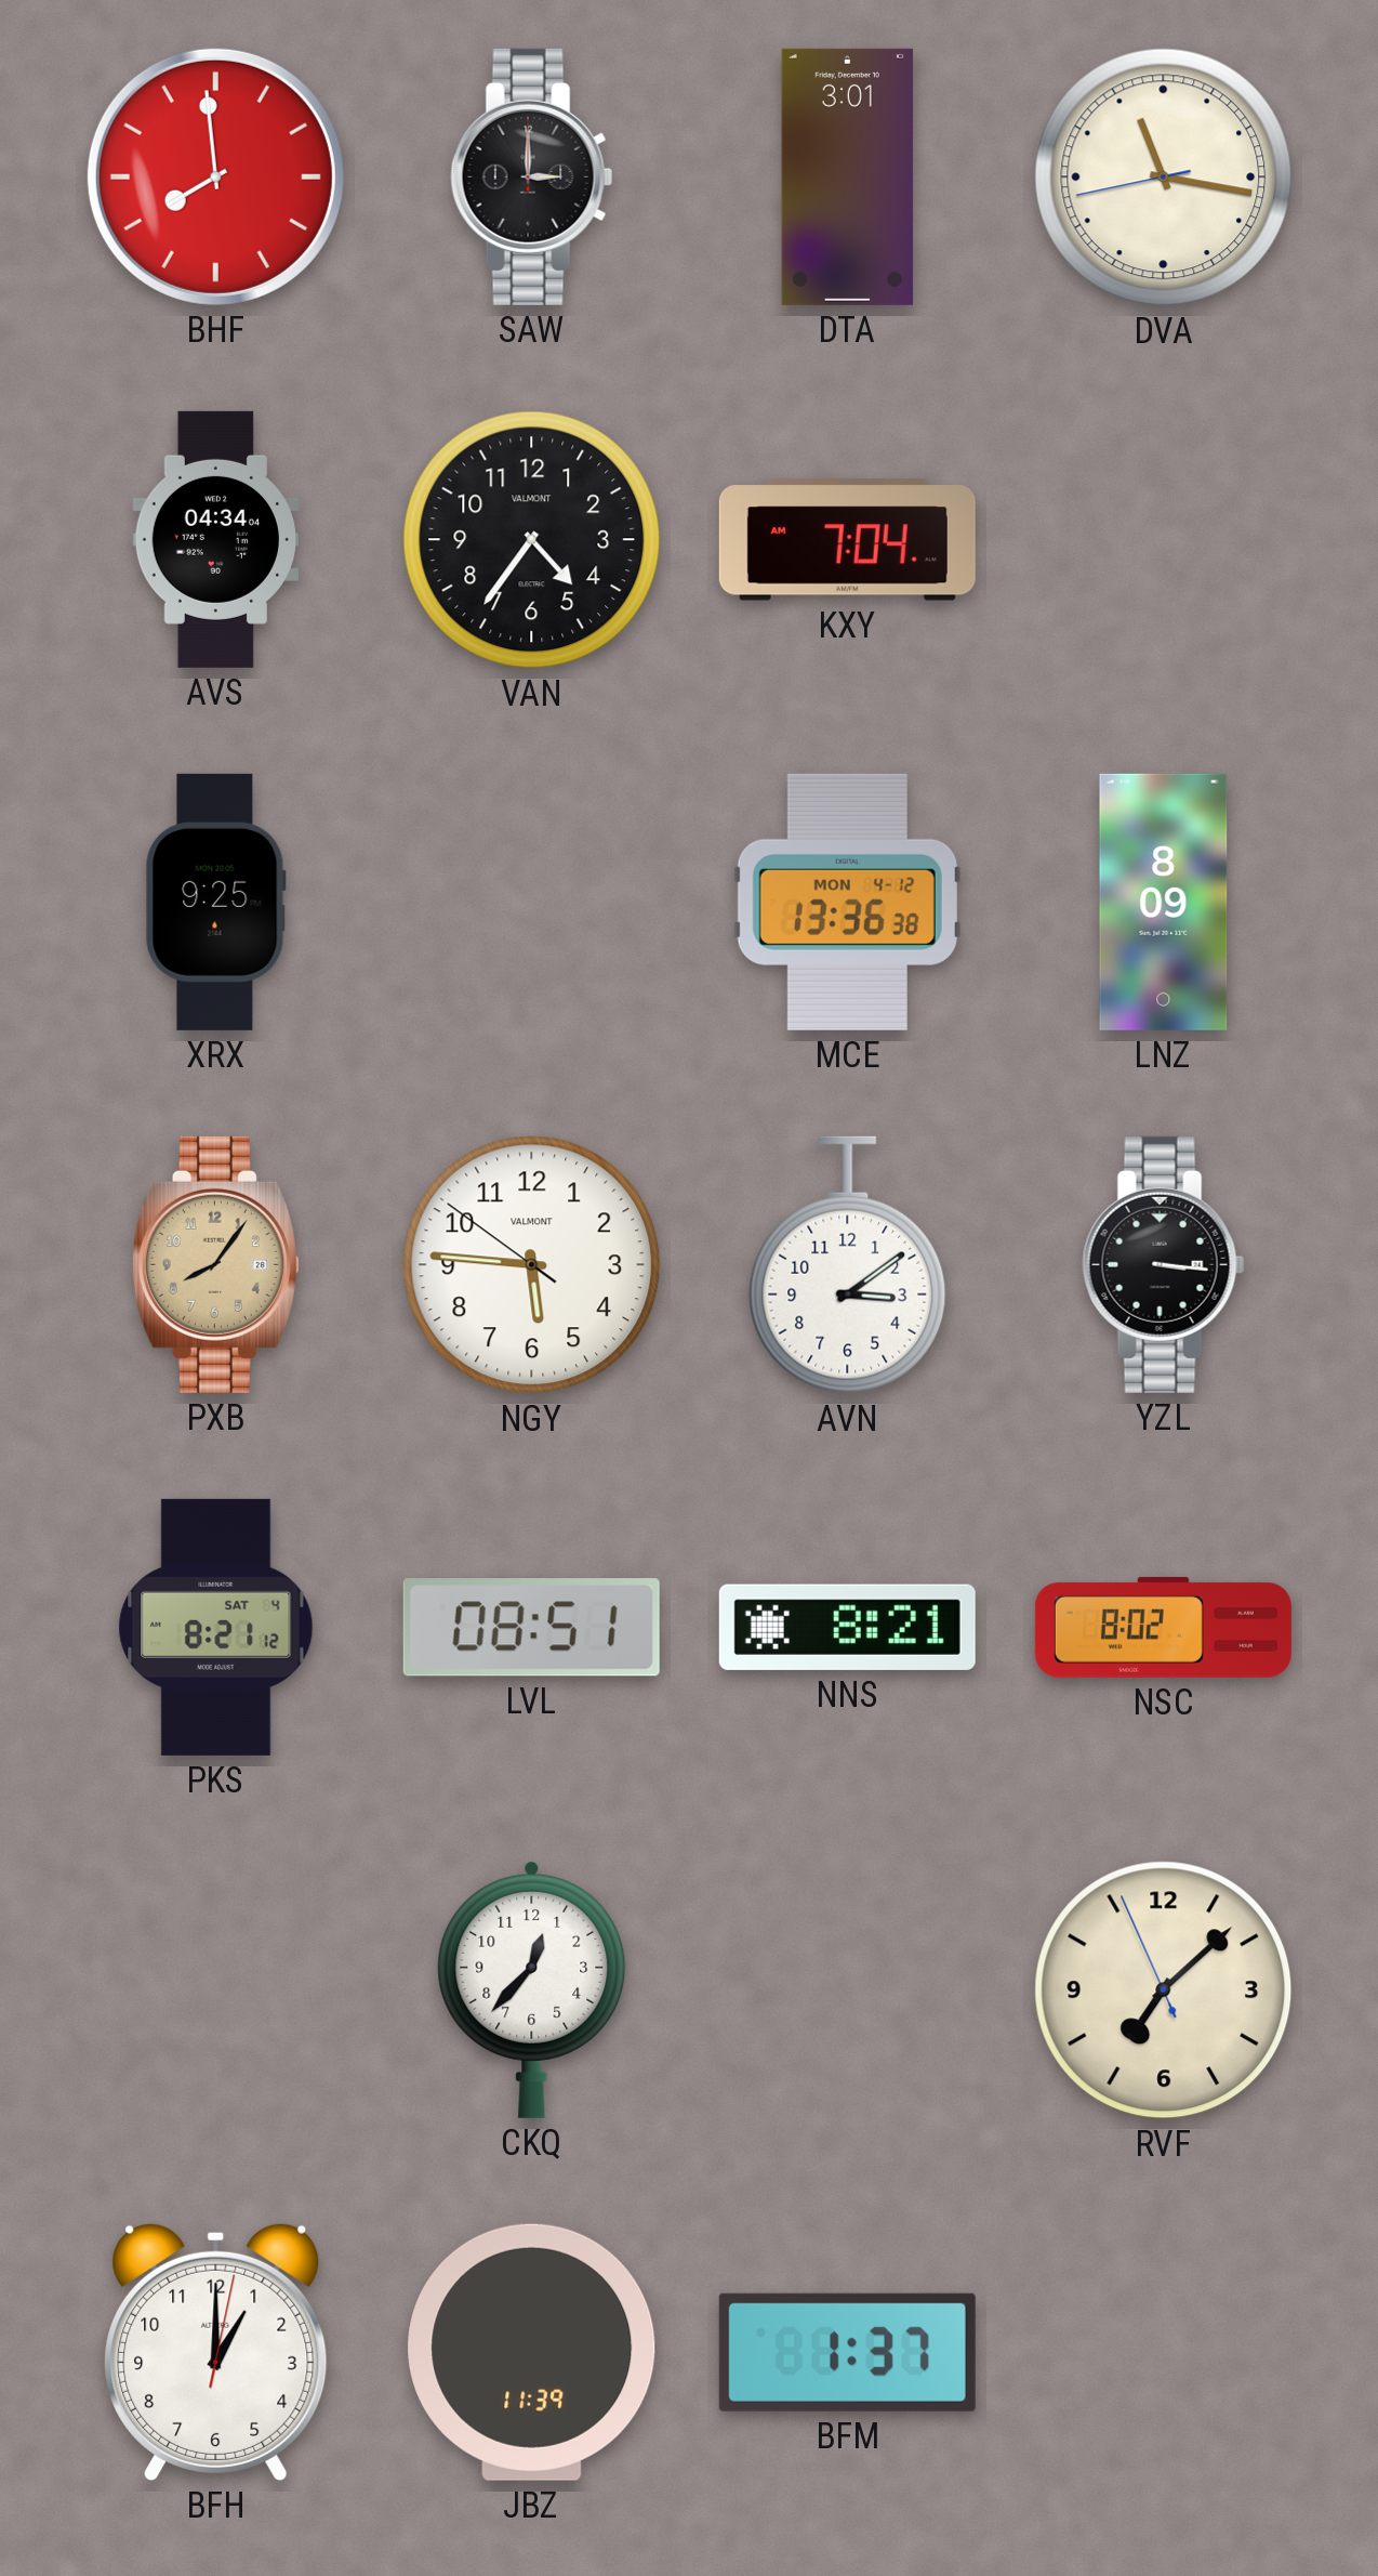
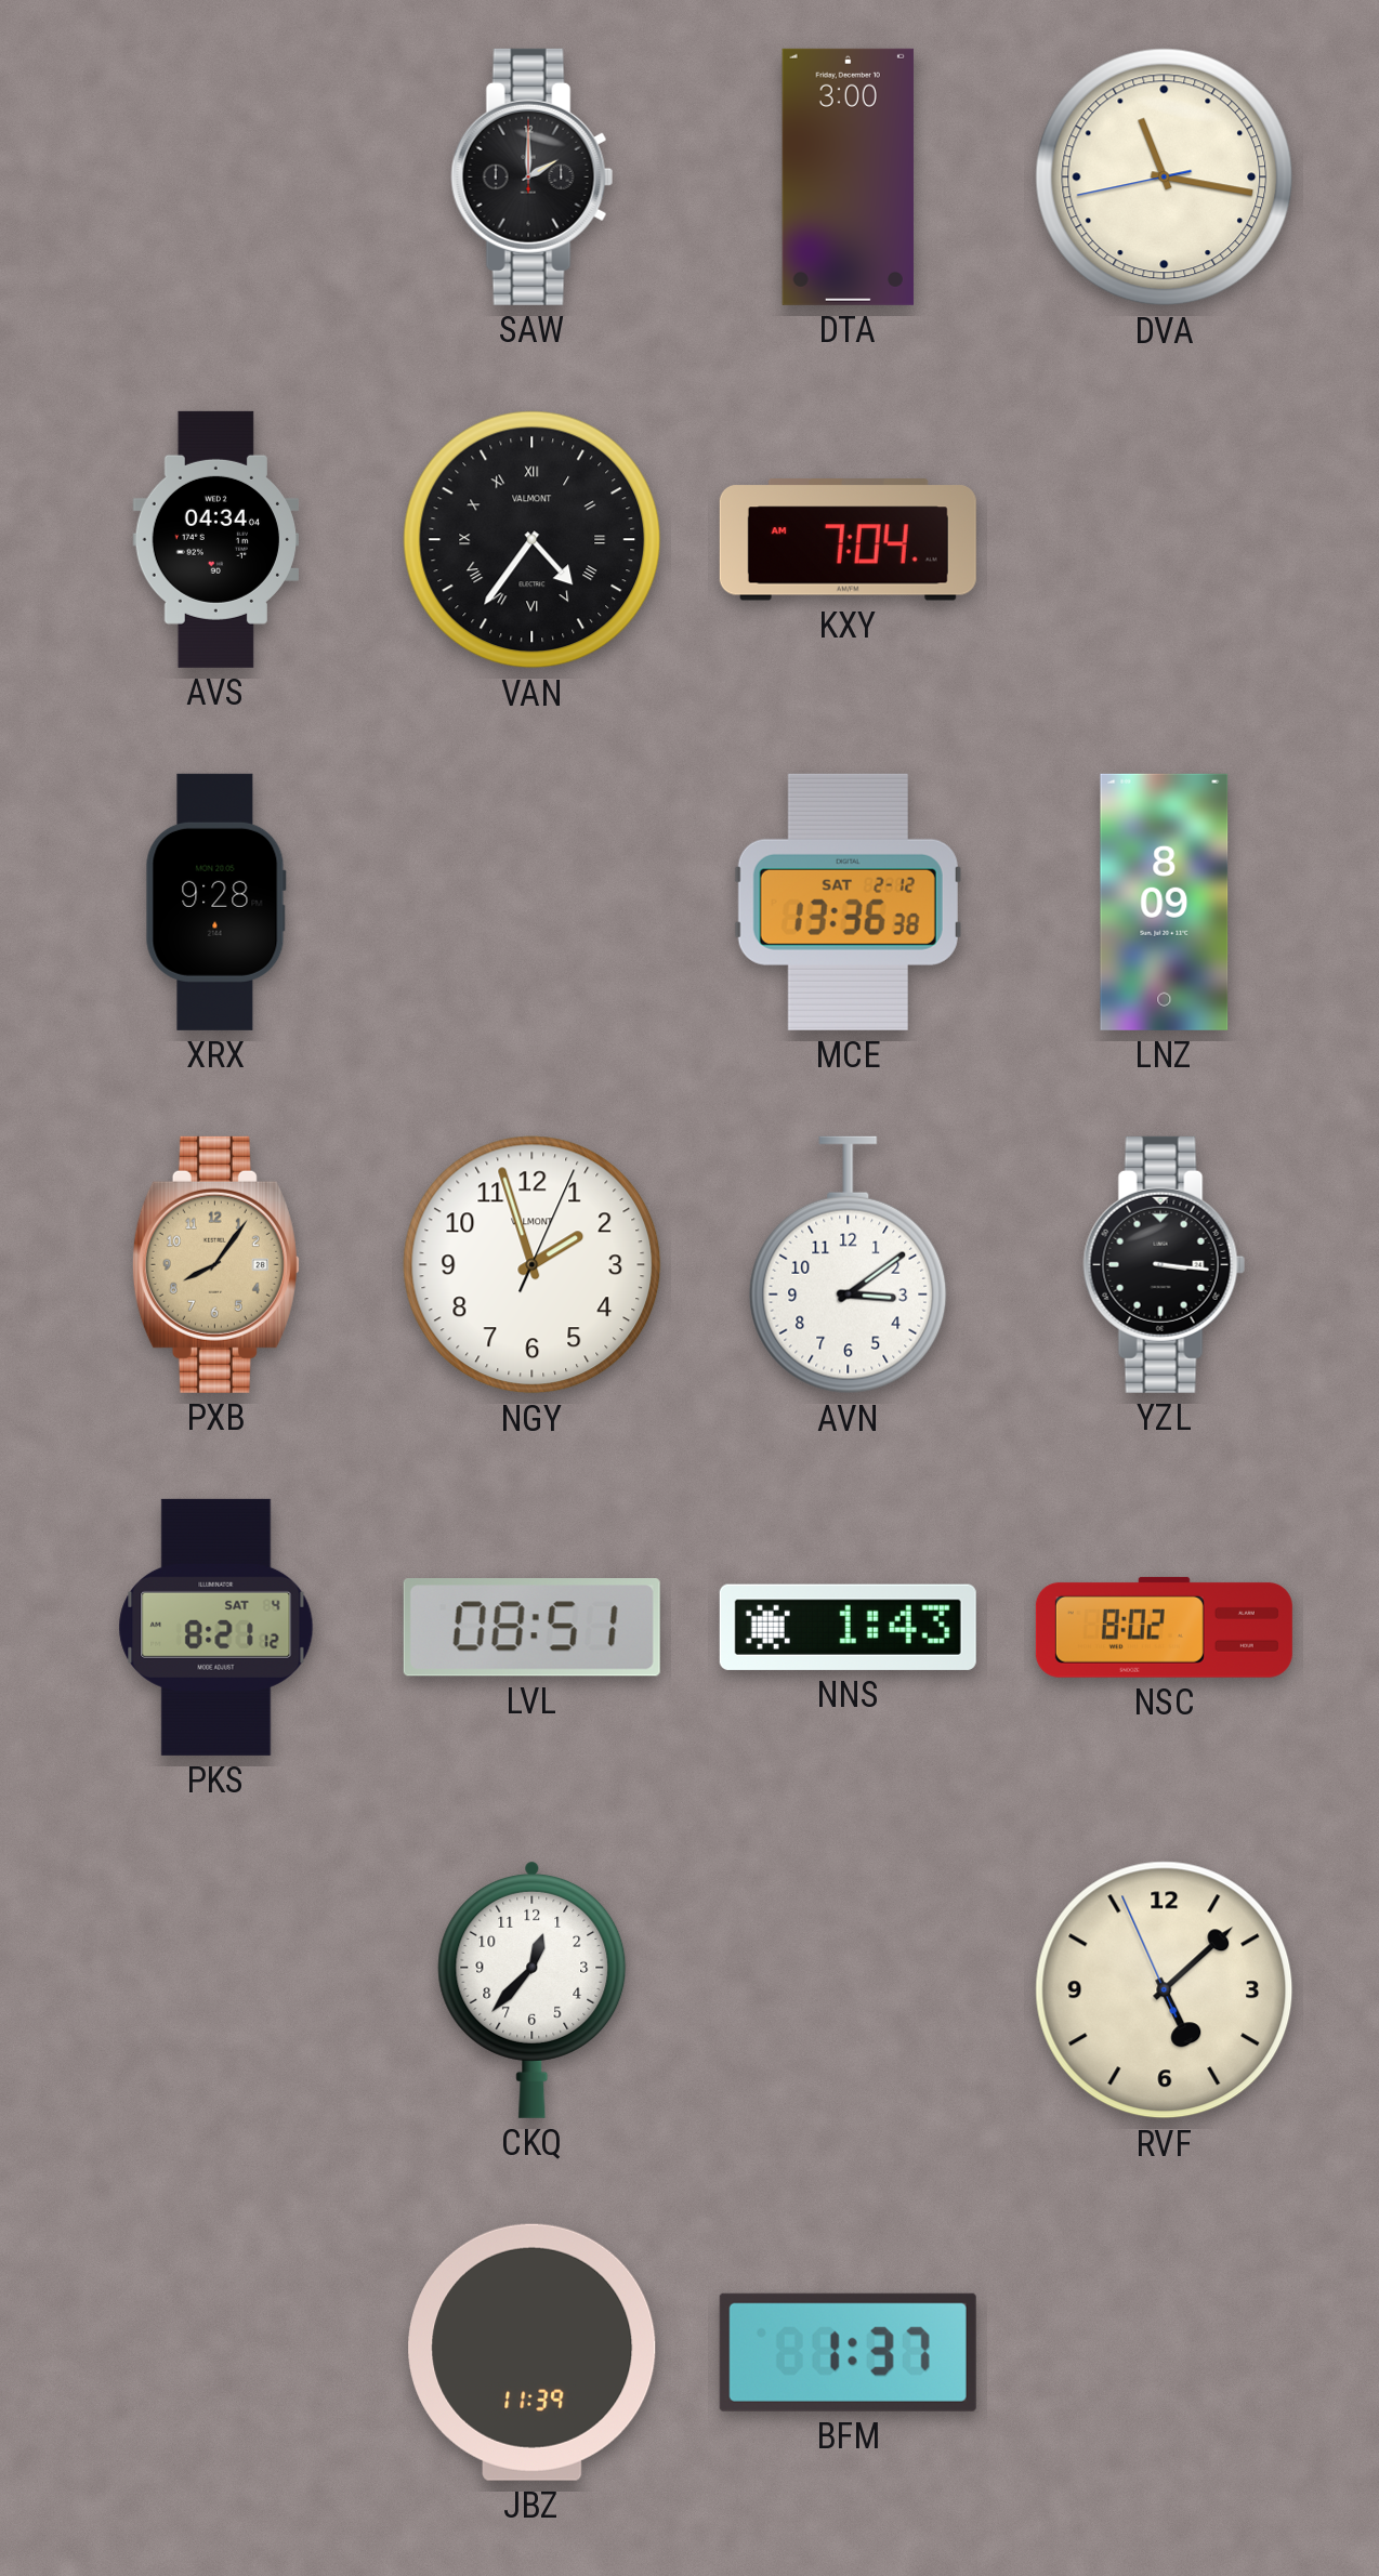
BHF: 7:59 -> none
SAW: 3:00 -> 2:00
DTA: 3:01 -> 3:00
VAN numerals: Arabic -> Roman
XRX: 9:25 -> 9:28
MCE date: MON 4-12 -> SAT 2-12
NGY: 5:45 -> 1:57
NNS: 8:21 -> 1:43
RVF: 7:07 -> 5:07
BFH: 1:00 -> none
